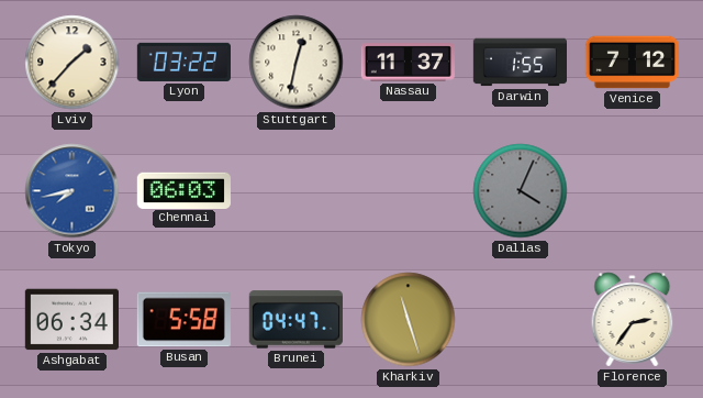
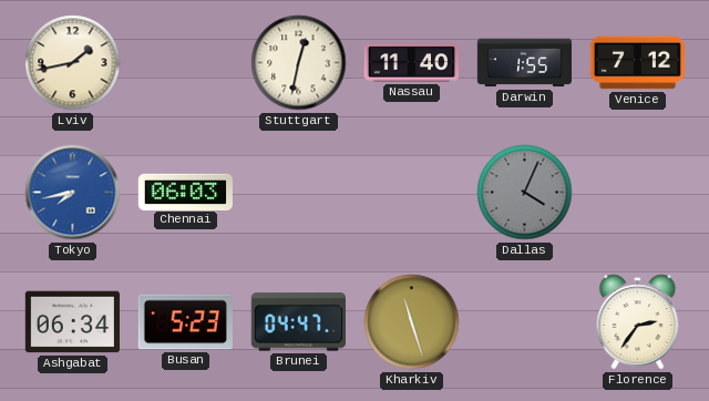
Lviv: 1:37 -> 1:43
Lyon: 03:22 -> none
Nassau: 11:37 -> 11:40
Busan: 5:58 -> 5:23
